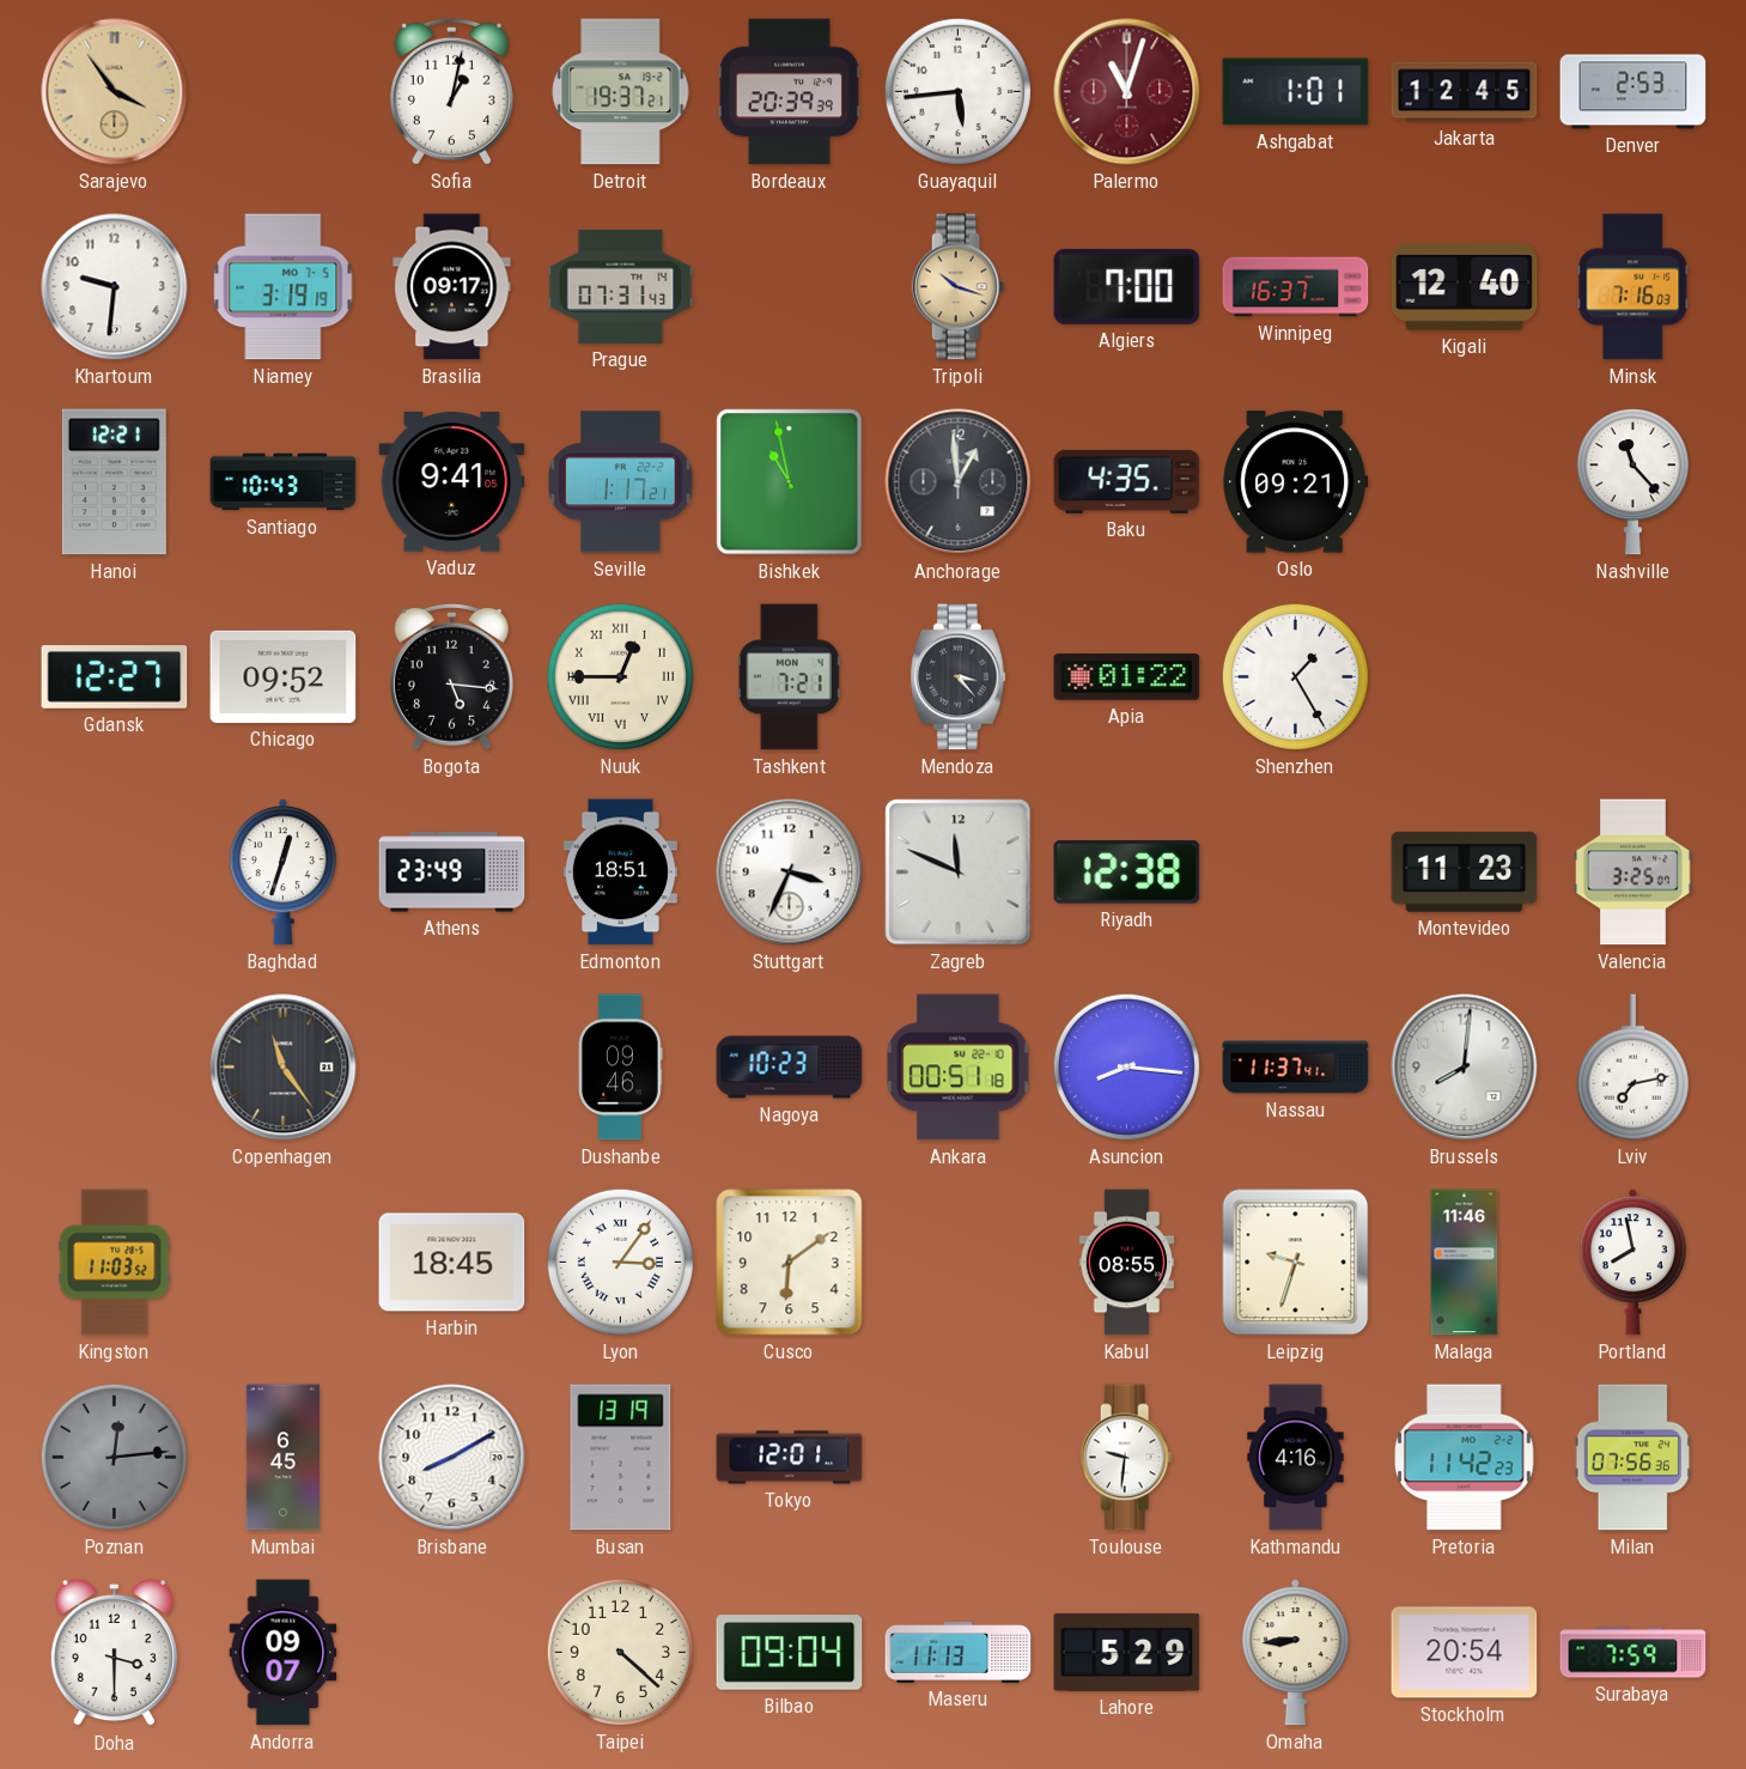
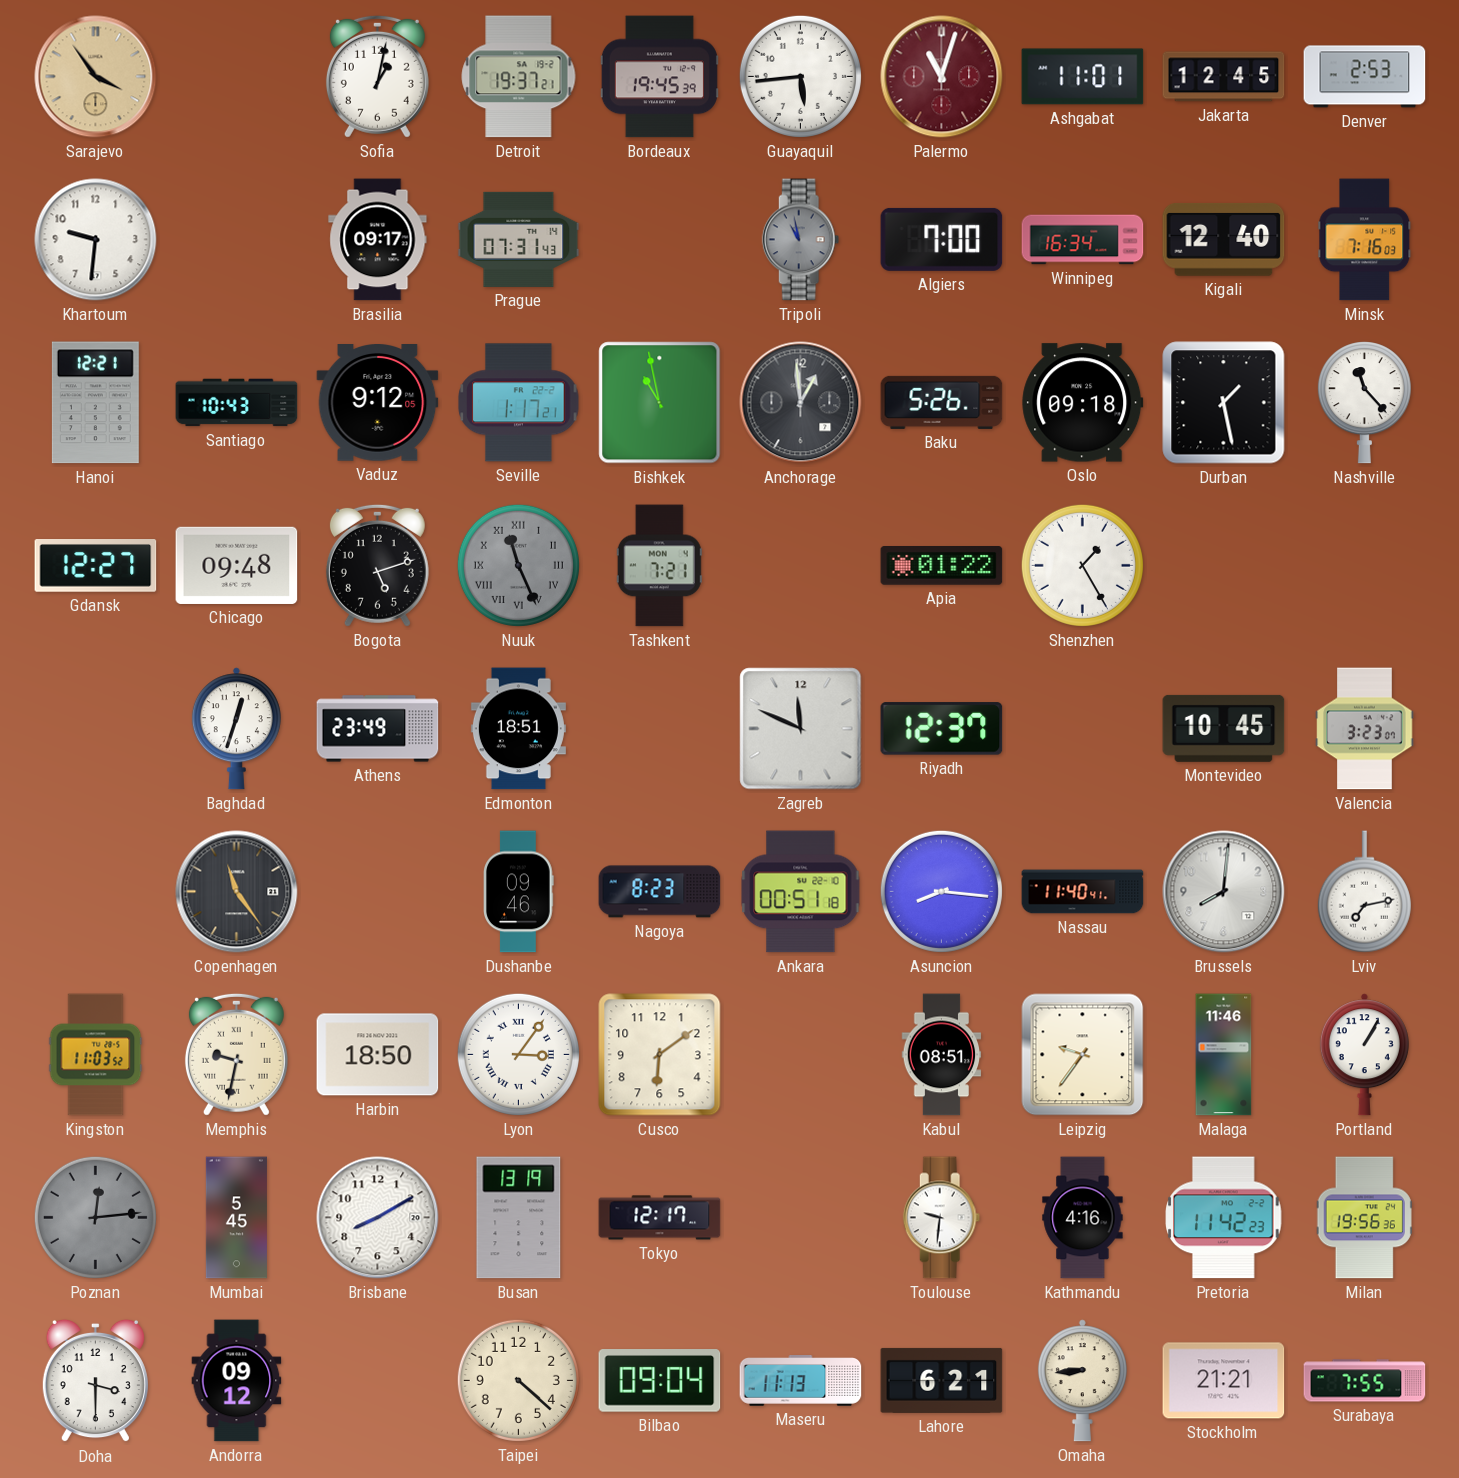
Bordeaux: 20:39 -> 19:45
Ashgabat: 1:01 -> 11:01
Niamey: 3:19 -> none
Tripoli: 10:18 -> 10:58
Tripoli dial: champagne -> grey
Winnipeg: 16:37 -> 16:34
Vaduz: 9:41 -> 9:12
Baku: 4:35 -> 5:26
Oslo: 09:21 -> 09:18
Durban: none -> 1:28
Chicago: 09:52 -> 09:48
Bogota: 5:16 -> 5:12
Nuuk: 12:45 -> 11:26
Nuuk dial: cream -> grey
Mendoza: 3:23 -> none
Stuttgart: 3:34 -> none
Riyadh: 12:38 -> 12:37
Montevideo: 11:23 -> 10:45
Valencia: 3:25 -> 3:23
Nagoya: 10:23 -> 8:23
Nassau: 11:37 -> 11:40
Memphis: none -> 9:32
Harbin: 18:45 -> 18:50
Kabul: 08:55 -> 08:51
Leipzig: 9:33 -> 9:36
Portland: 7:58 -> 1:05
Mumbai: 6:45 -> 5:45
Tokyo: 12:01 -> 12:17
Milan: 07:56 -> 19:56
Andorra: 09:07 -> 09:12
Lahore: 5:29 -> 6:21
Stockholm: 20:54 -> 21:21
Surabaya: 7:59 -> 7:55
